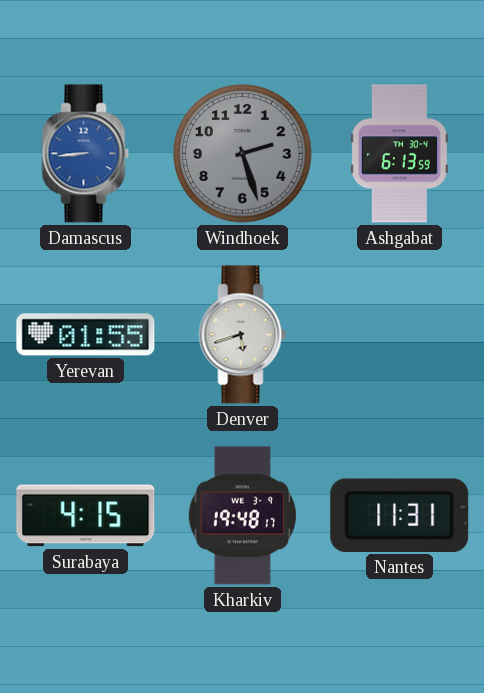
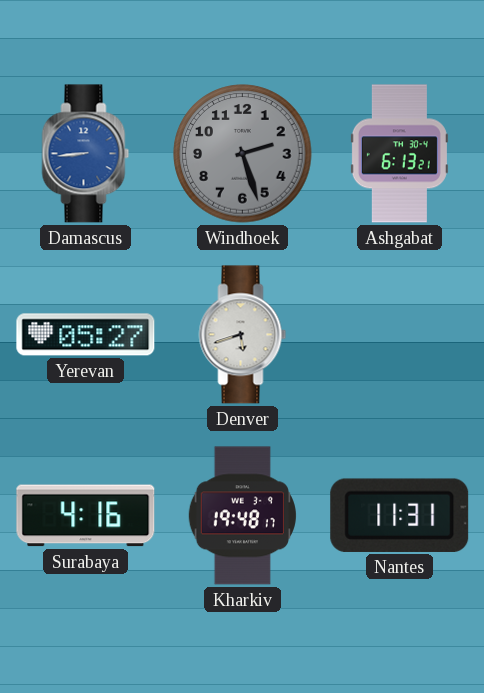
Ashgabat: 6:13:59 -> 6:13:21
Yerevan: 01:55 -> 05:27
Surabaya: 4:15 -> 4:16
